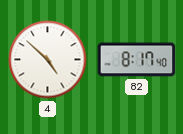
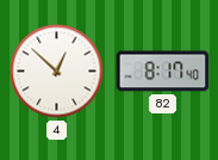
4: 4:52 -> 12:52
